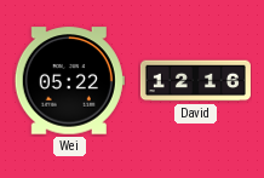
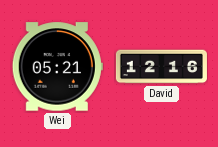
Wei: 05:22 -> 05:21
